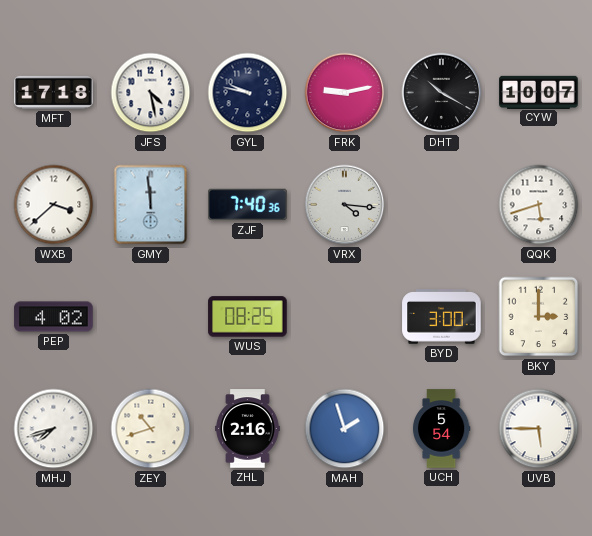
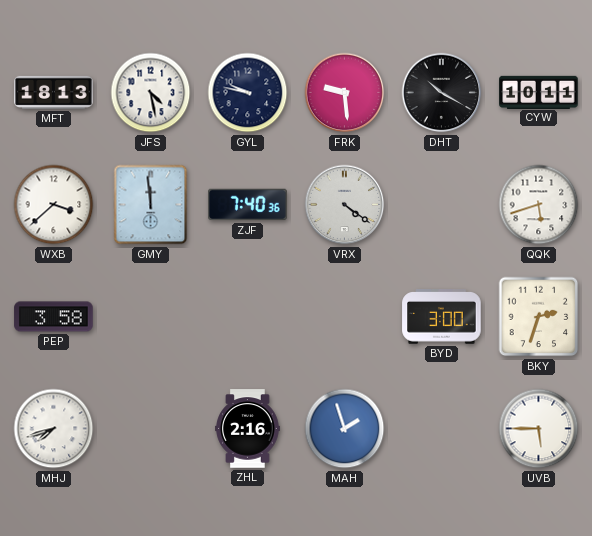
MFT: 17:18 -> 18:13
FRK: 9:13 -> 9:29
CYW: 10:07 -> 10:11
VRX: 4:16 -> 4:21
PEP: 4:02 -> 3:58
WUS: 08:25 -> none
BKY: 3:00 -> 2:33
ZEY: 10:42 -> none
UCH: 5:54 -> none
